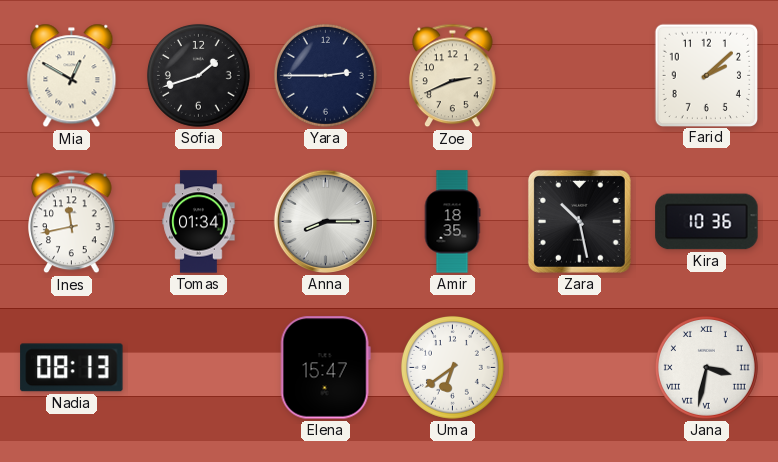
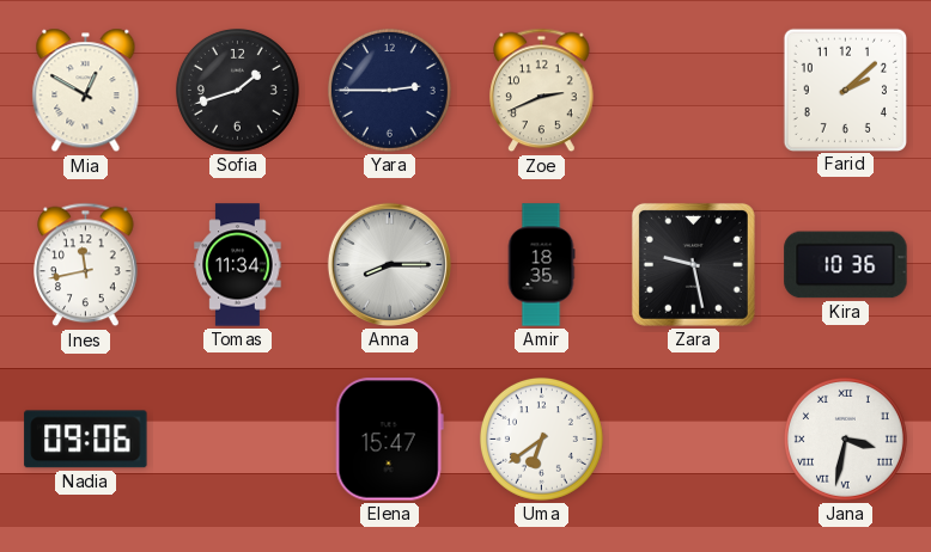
Tomas: 01:34 -> 11:34
Zara: 10:28 -> 9:28
Nadia: 08:13 -> 09:06
